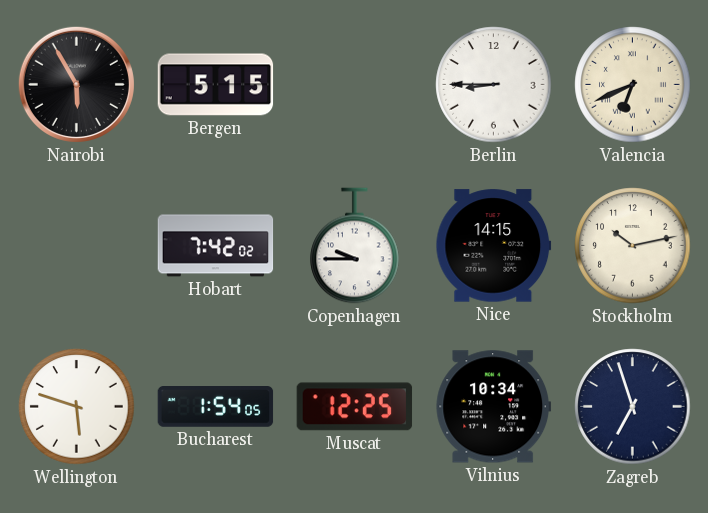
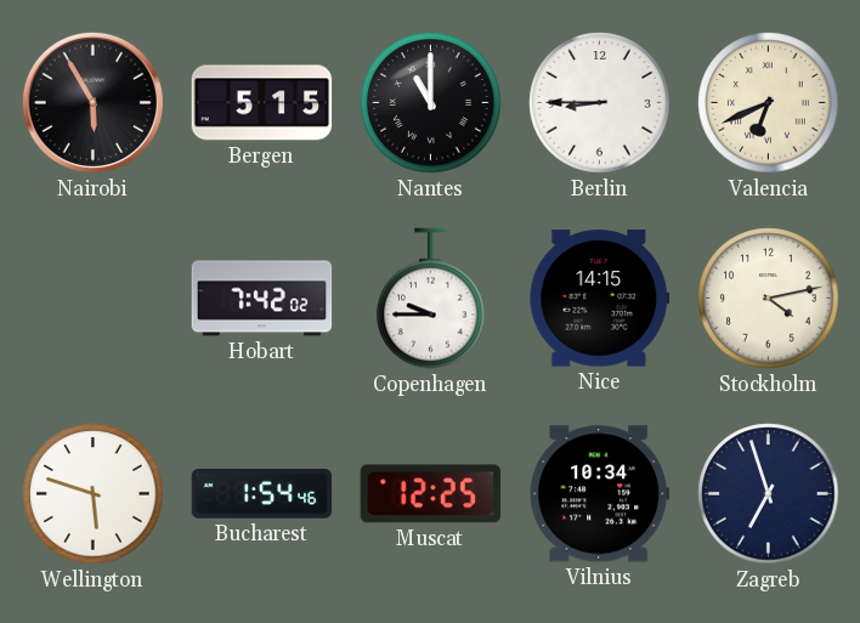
Nantes: none -> 11:00
Stockholm: 10:13 -> 4:13
Bucharest: 1:54:05 -> 1:54:46
